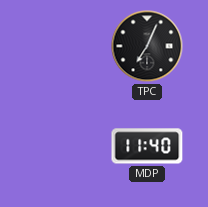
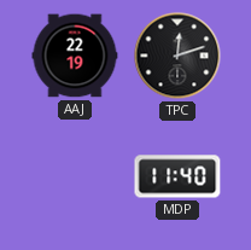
AAJ: none -> 22:19
TPC: 7:04 -> 12:12
